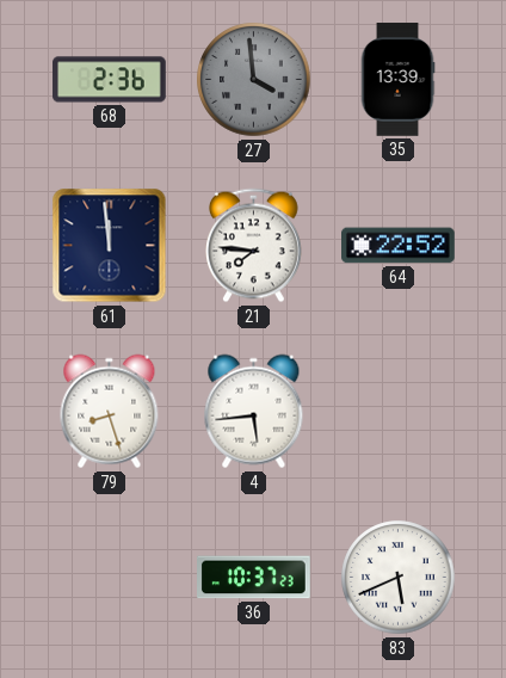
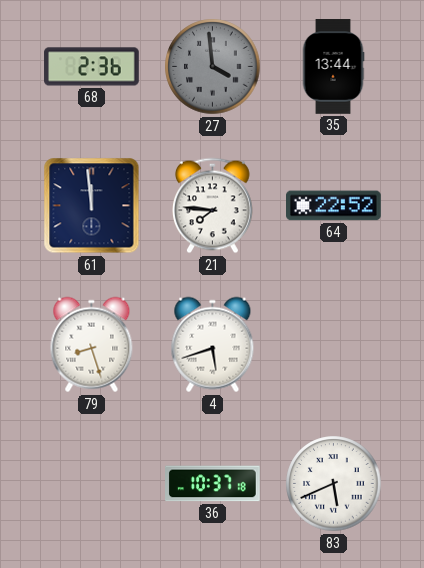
35: 13:39 -> 13:44
4: 5:44 -> 5:42
36: 10:37:23 -> 10:37:18
